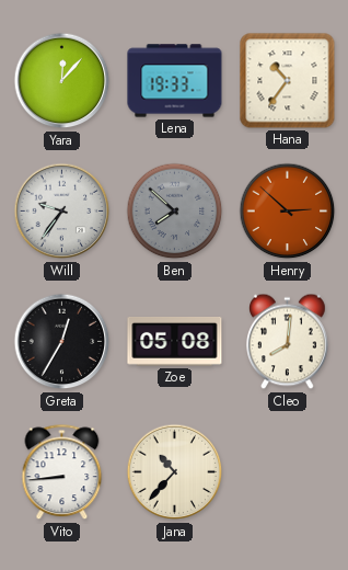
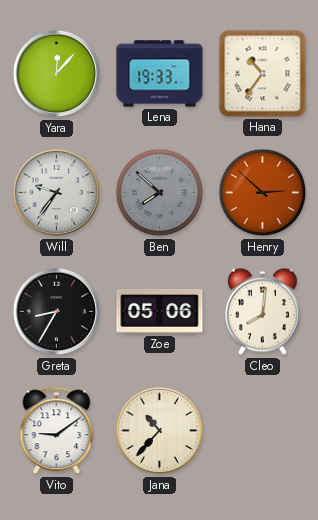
Greta: 12:35 -> 8:35
Zoe: 05:08 -> 05:06
Vito: 8:44 -> 9:09
